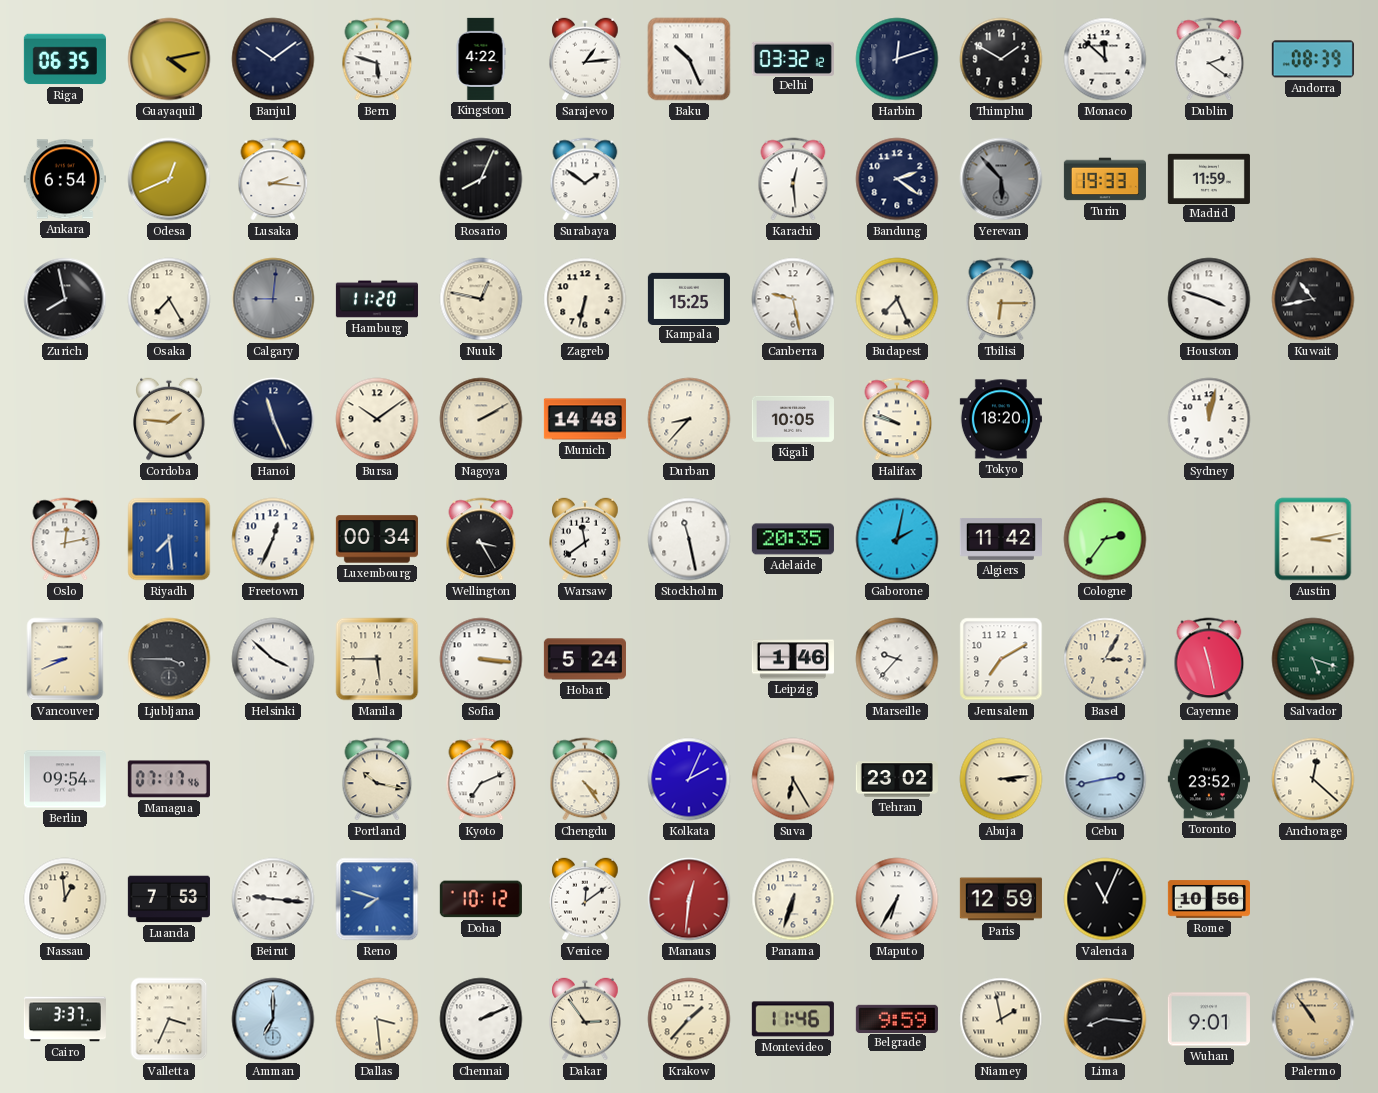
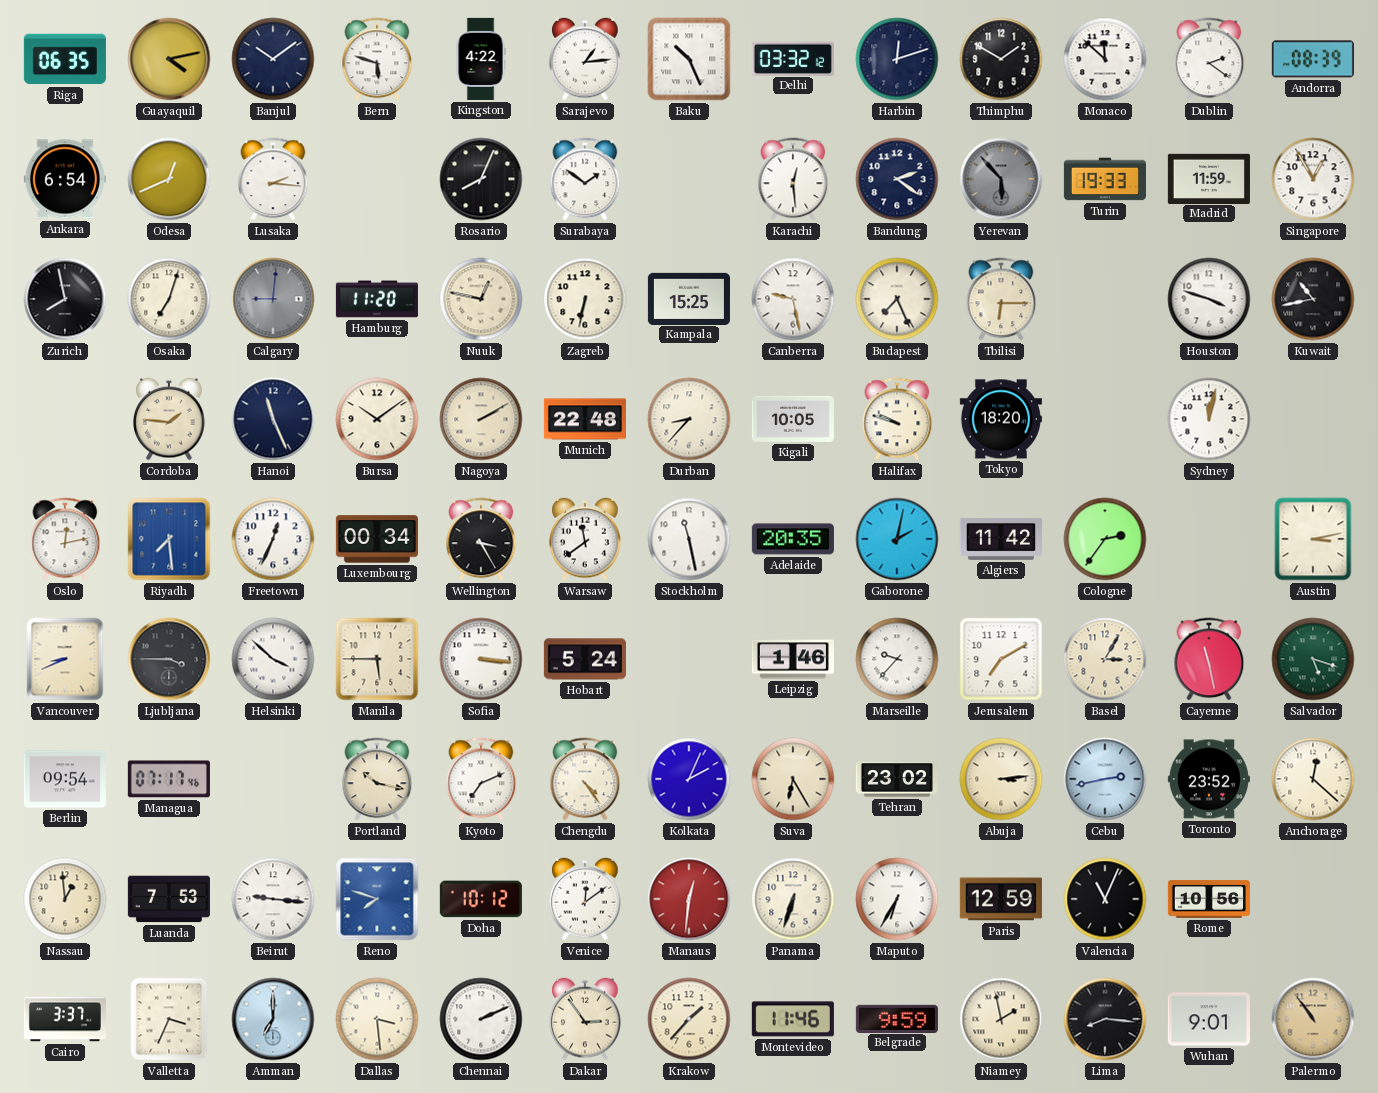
Singapore: none -> 12:55
Osaka: 7:25 -> 7:03
Munich: 14:48 -> 22:48
